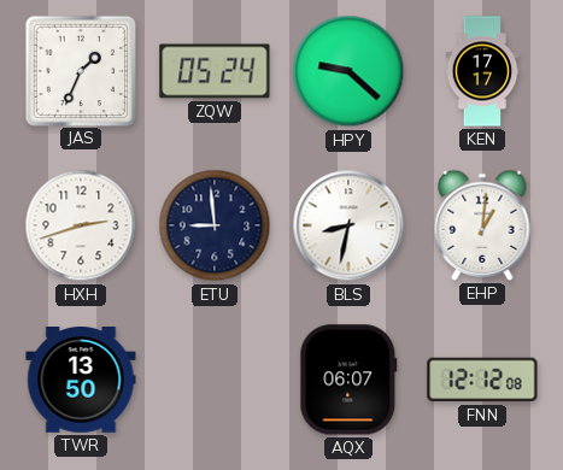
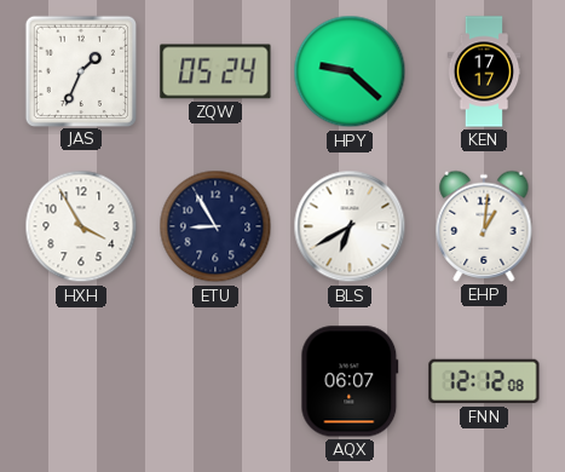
HXH: 2:42 -> 3:55
ETU: 8:59 -> 8:55
BLS: 8:32 -> 6:40
TWR: 13:50 -> none
